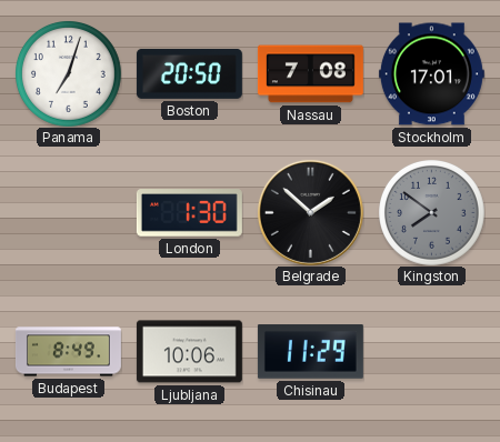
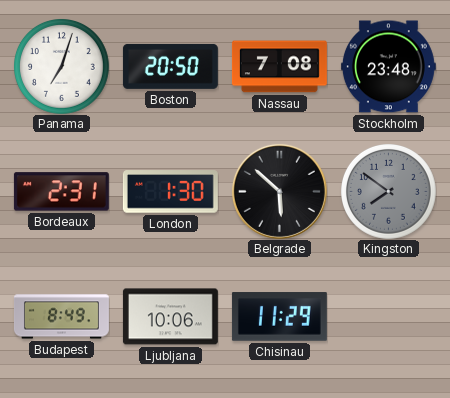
Stockholm: 17:01 -> 23:48
Bordeaux: none -> 2:31
Belgrade: 1:52 -> 5:52
